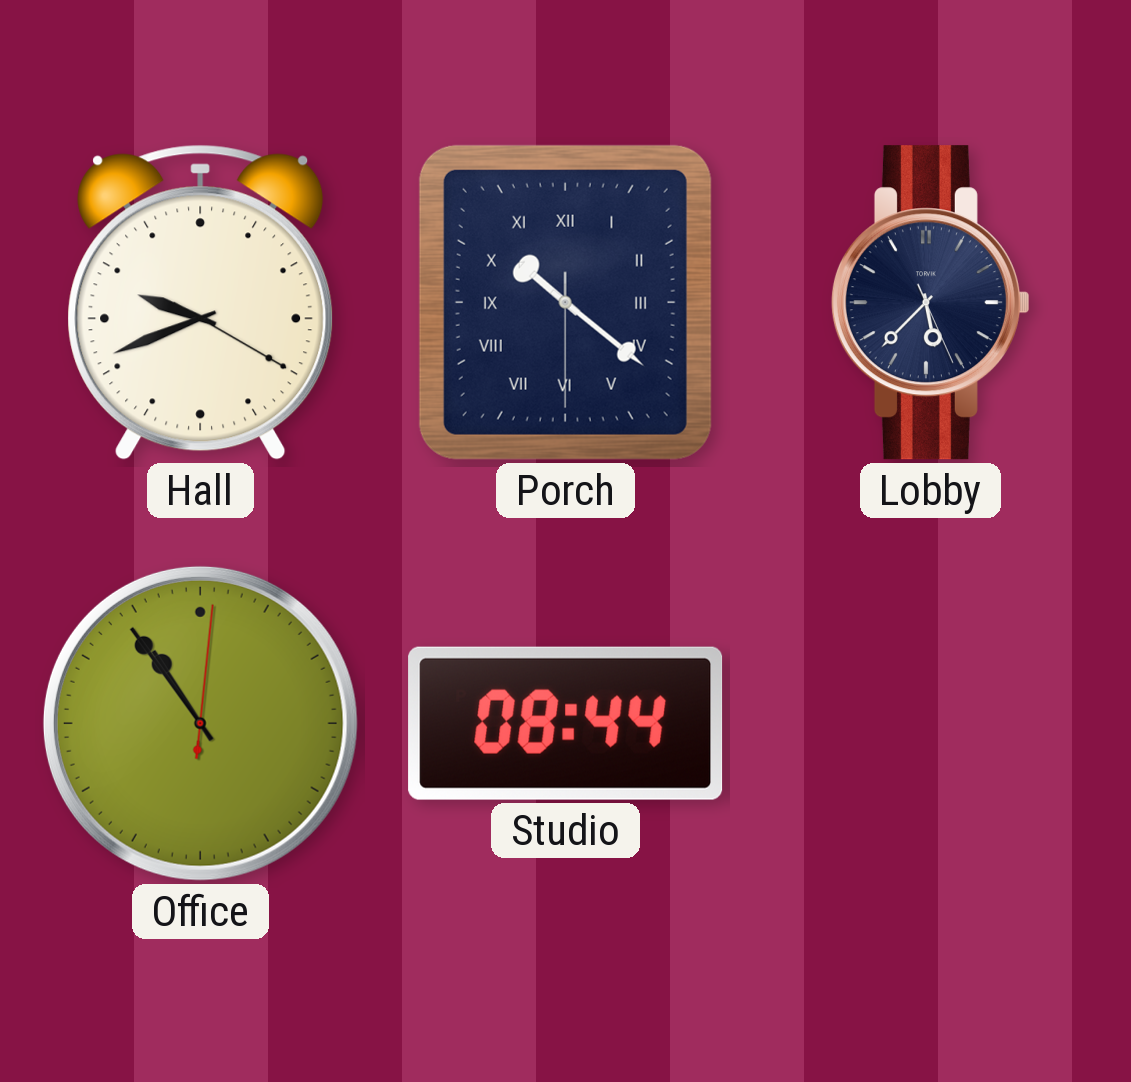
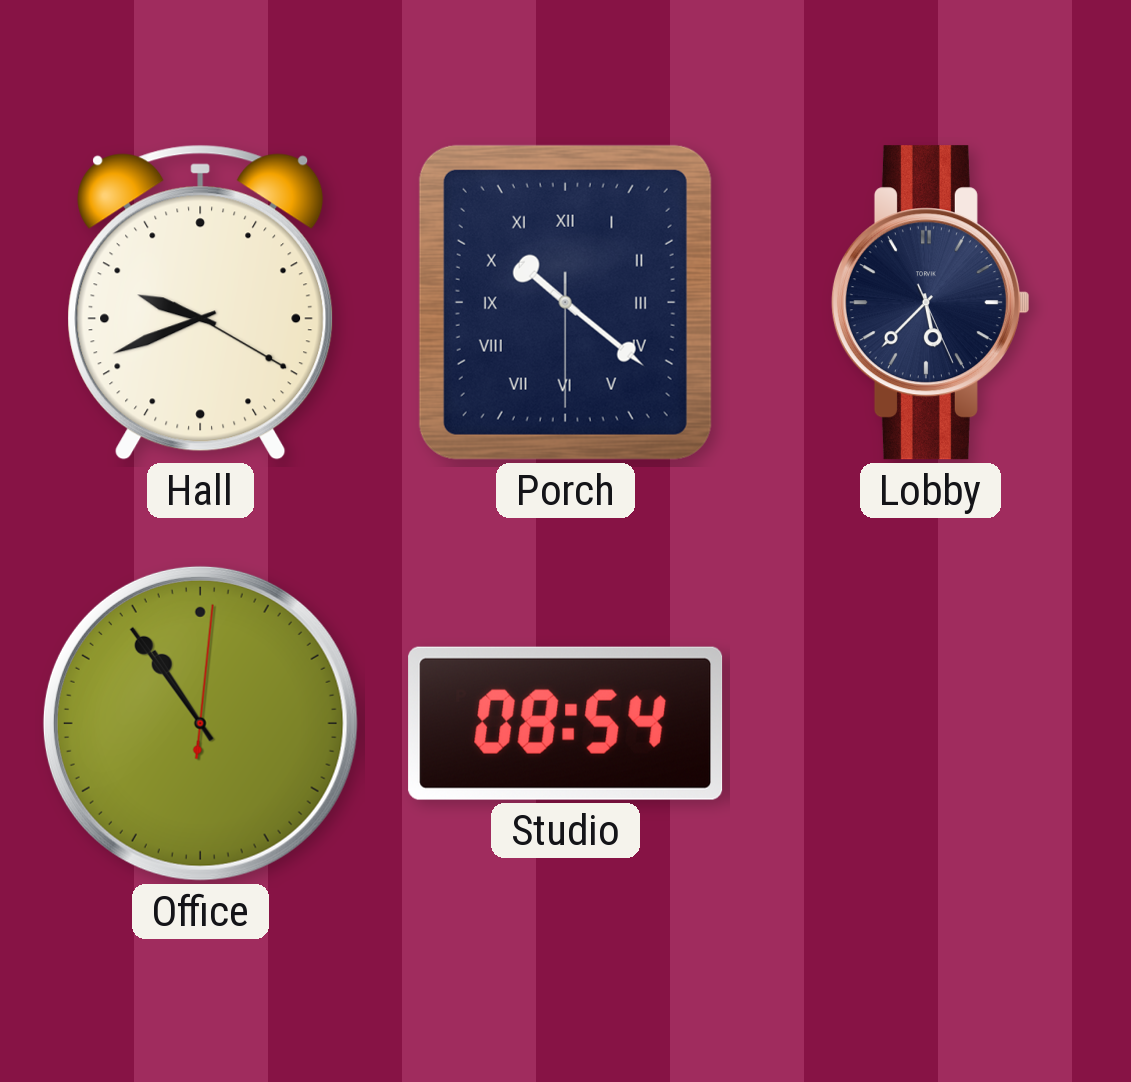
Studio: 08:44 -> 08:54
